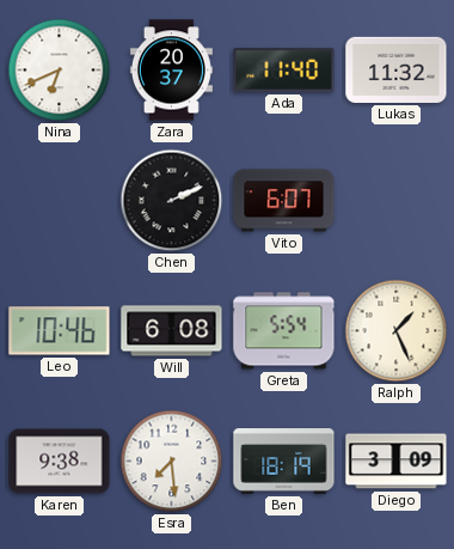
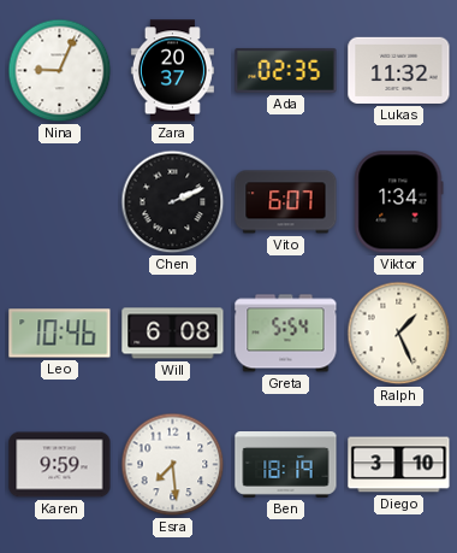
Nina: 6:41 -> 9:04
Ada: 11:40 -> 02:35
Viktor: none -> 1:34
Karen: 9:38 -> 9:59
Diego: 3:09 -> 3:10
